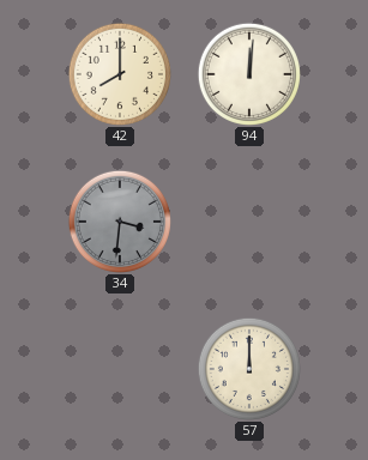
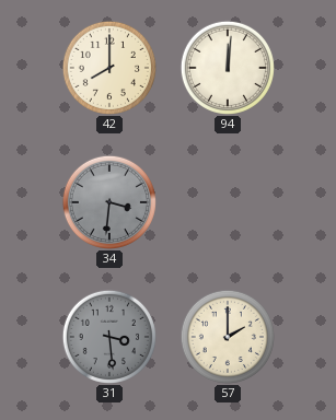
31: none -> 3:29
57: 12:00 -> 2:00
